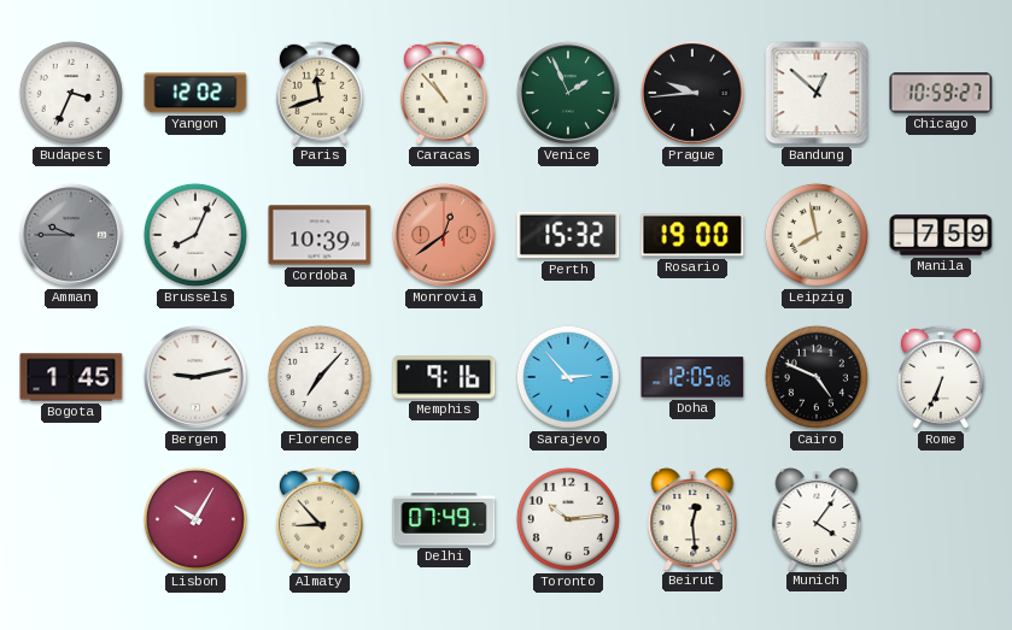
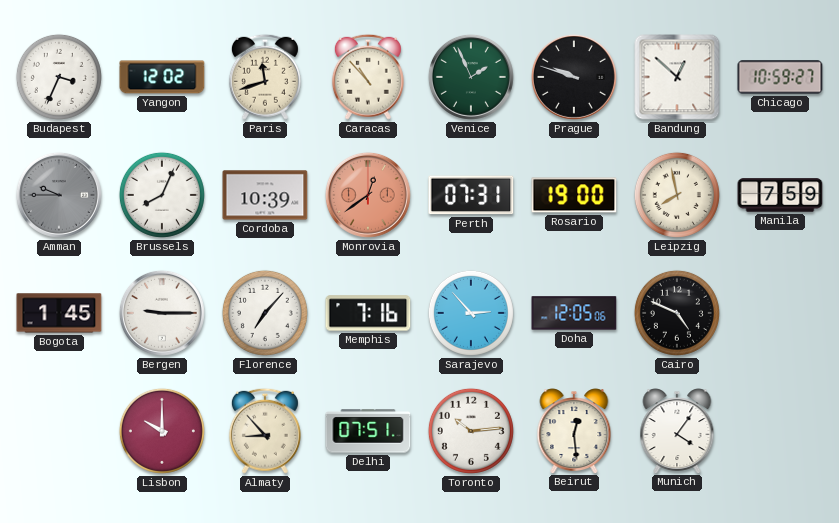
Prague: 9:44 -> 9:48
Perth: 15:32 -> 07:31
Bergen: 9:13 -> 9:15
Memphis: 9:16 -> 7:16
Rome: 6:34 -> none
Lisbon: 10:05 -> 10:00
Delhi: 07:49 -> 07:51
